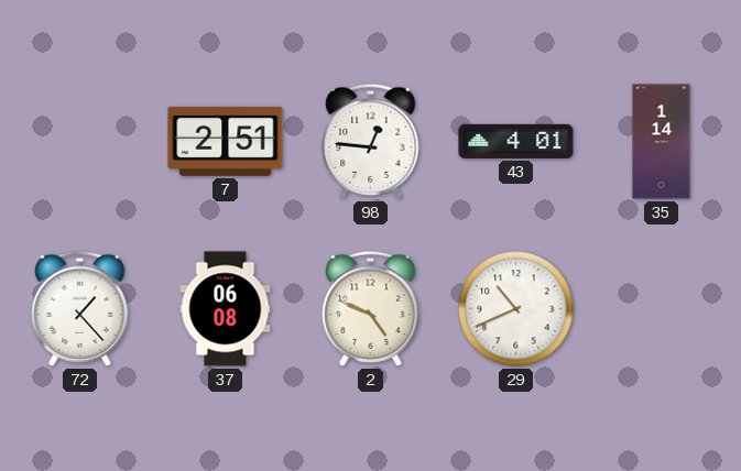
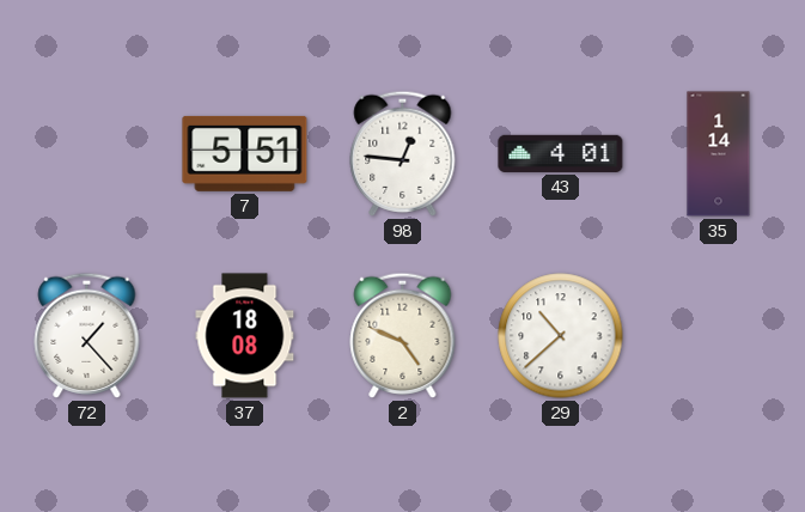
7: 2:51 -> 5:51
37: 06:08 -> 18:08
29: 10:41 -> 10:38
